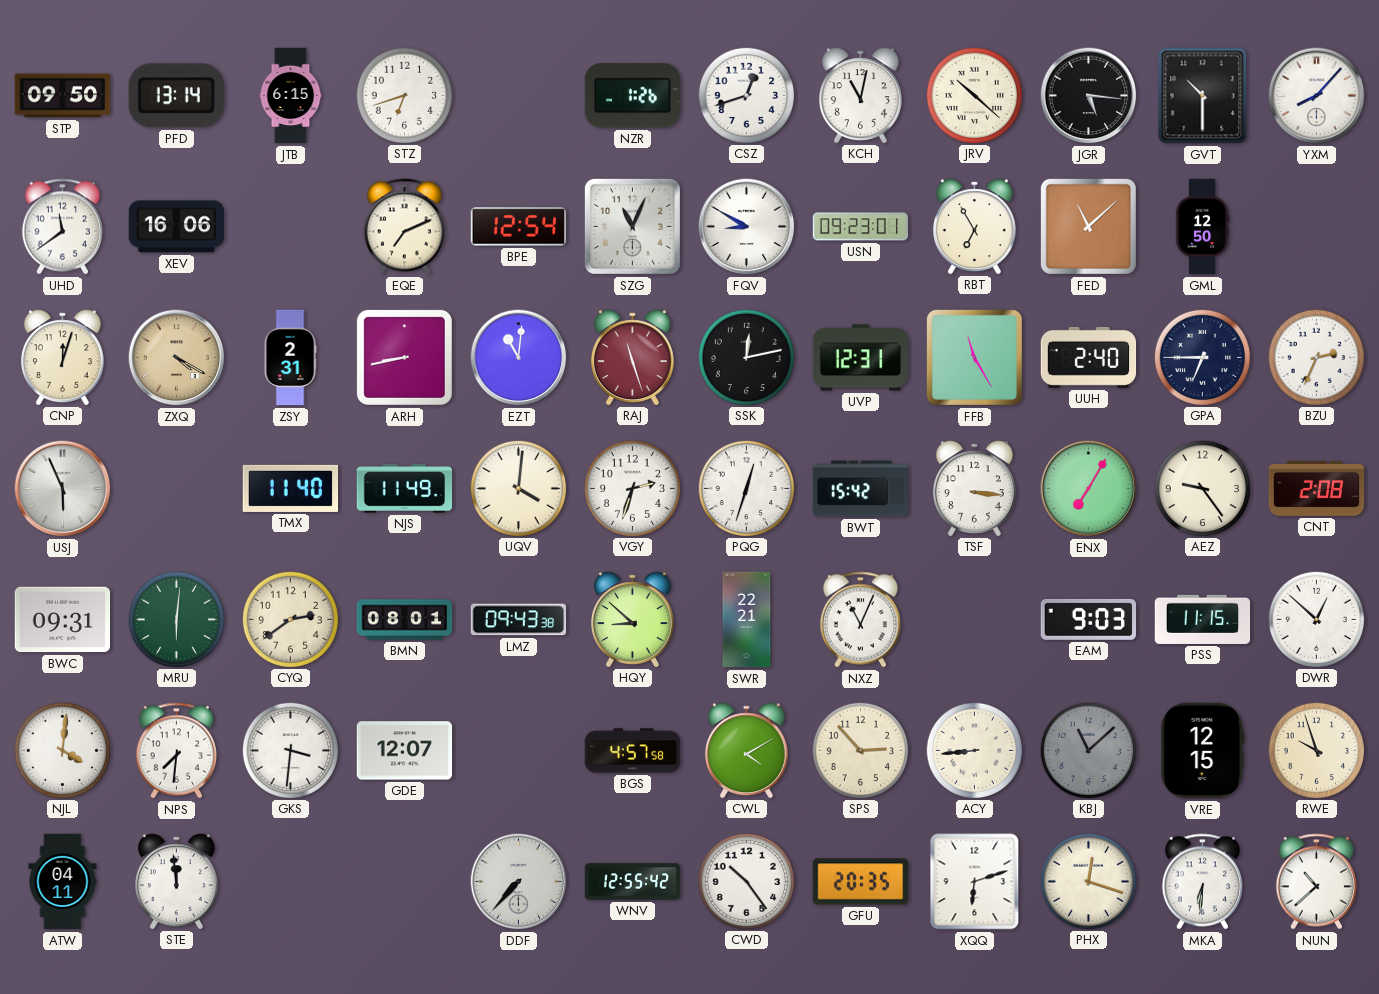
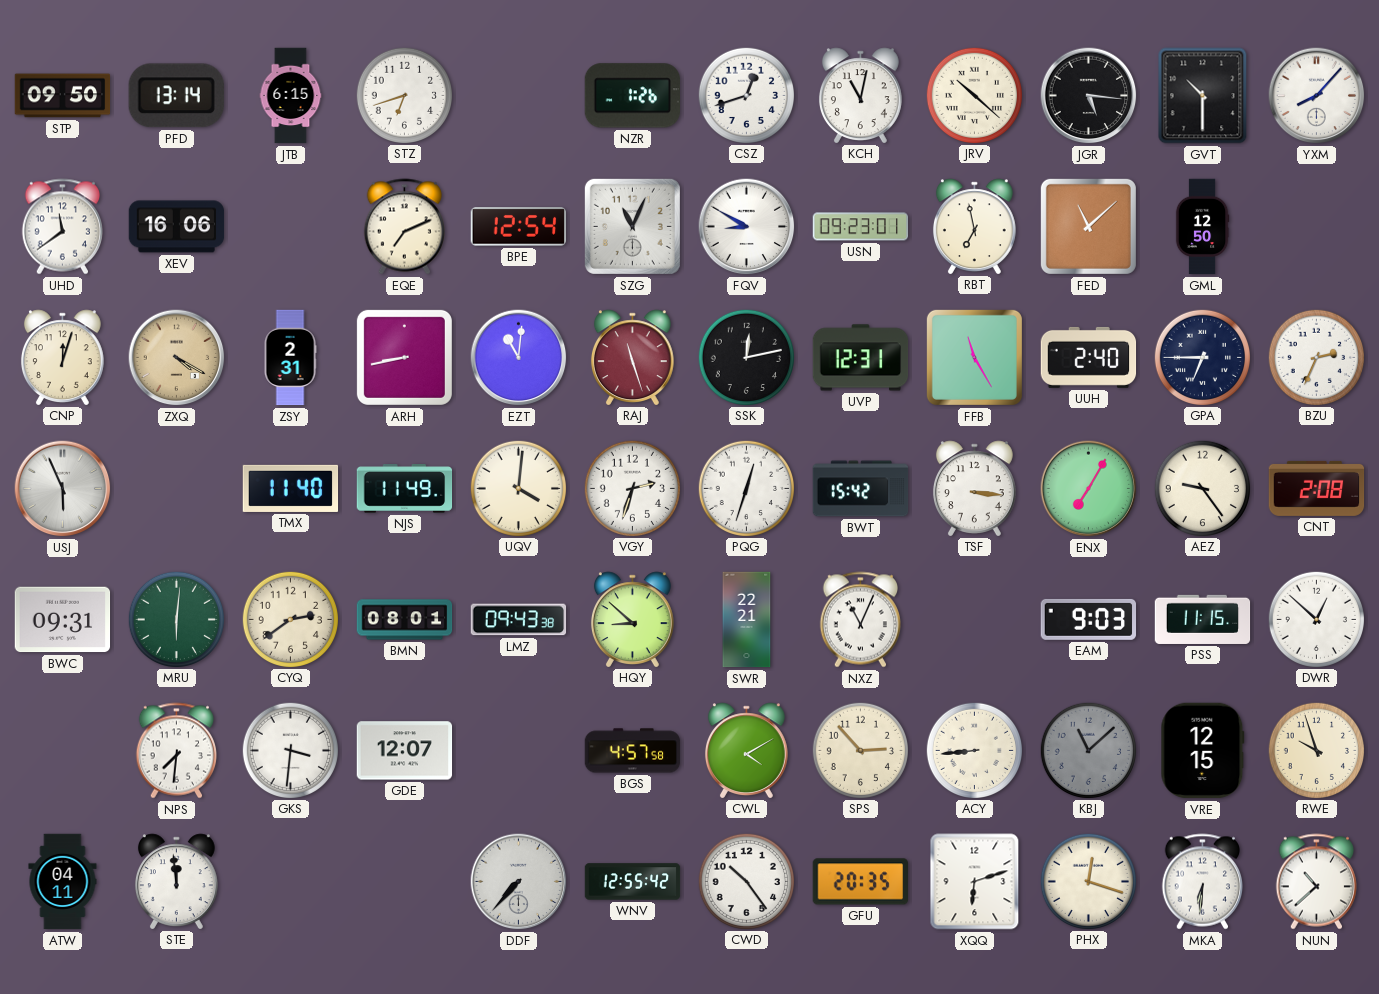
RBT: 6:55 -> 6:58
NJL: 4:01 -> none
